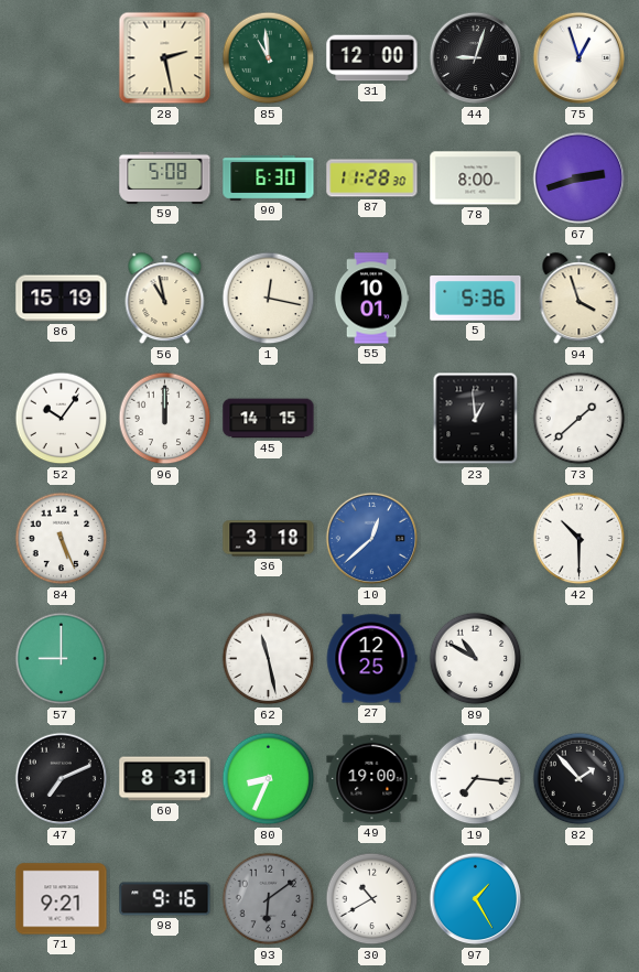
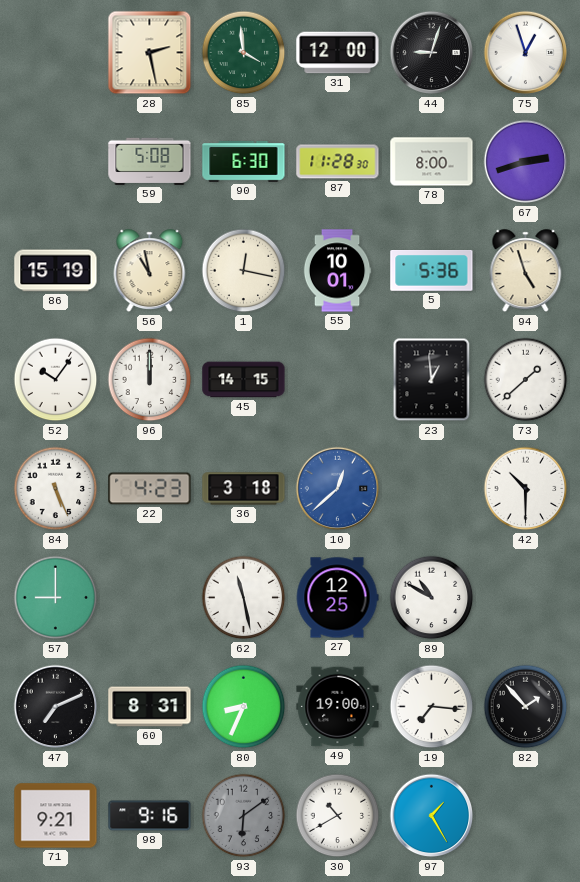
85: 10:59 -> 3:59
94: 3:57 -> 4:57
22: none -> 4:23
